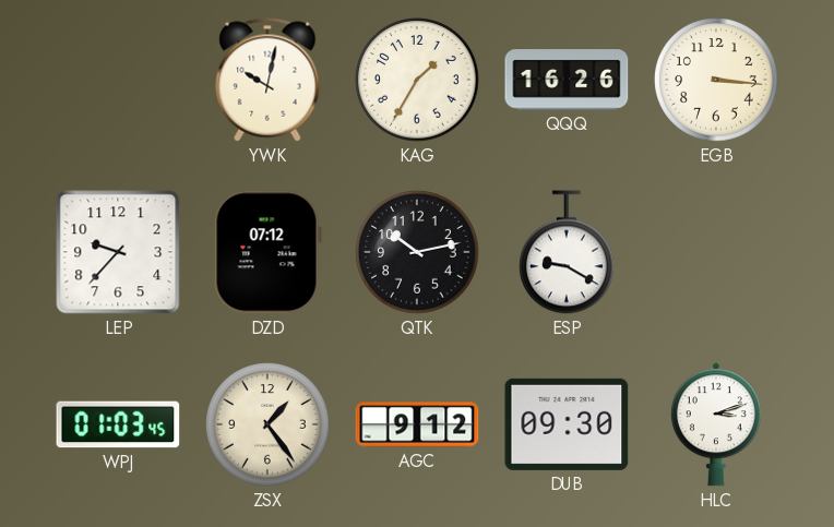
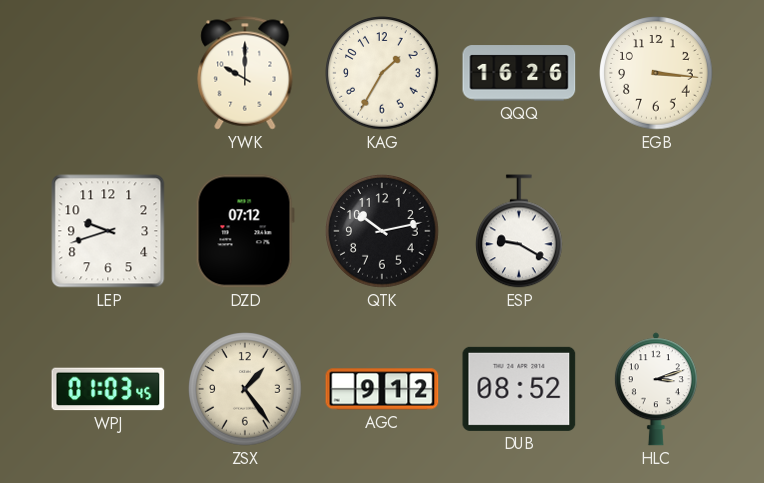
YWK: 10:02 -> 10:00
LEP: 9:37 -> 9:42
DUB: 09:30 -> 08:52
